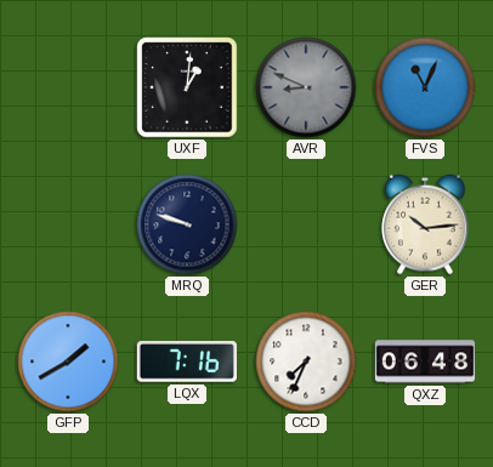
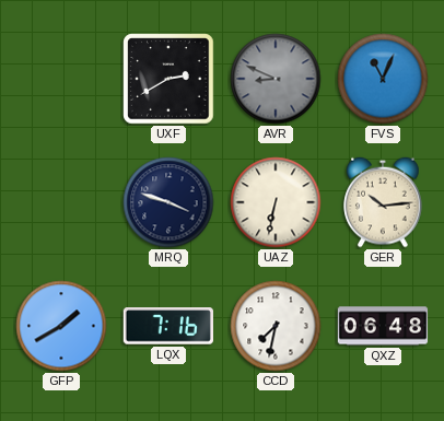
UXF: 1:01 -> 2:40
MRQ: 9:48 -> 3:48
UAZ: none -> 6:32
CCD: 7:34 -> 7:32
